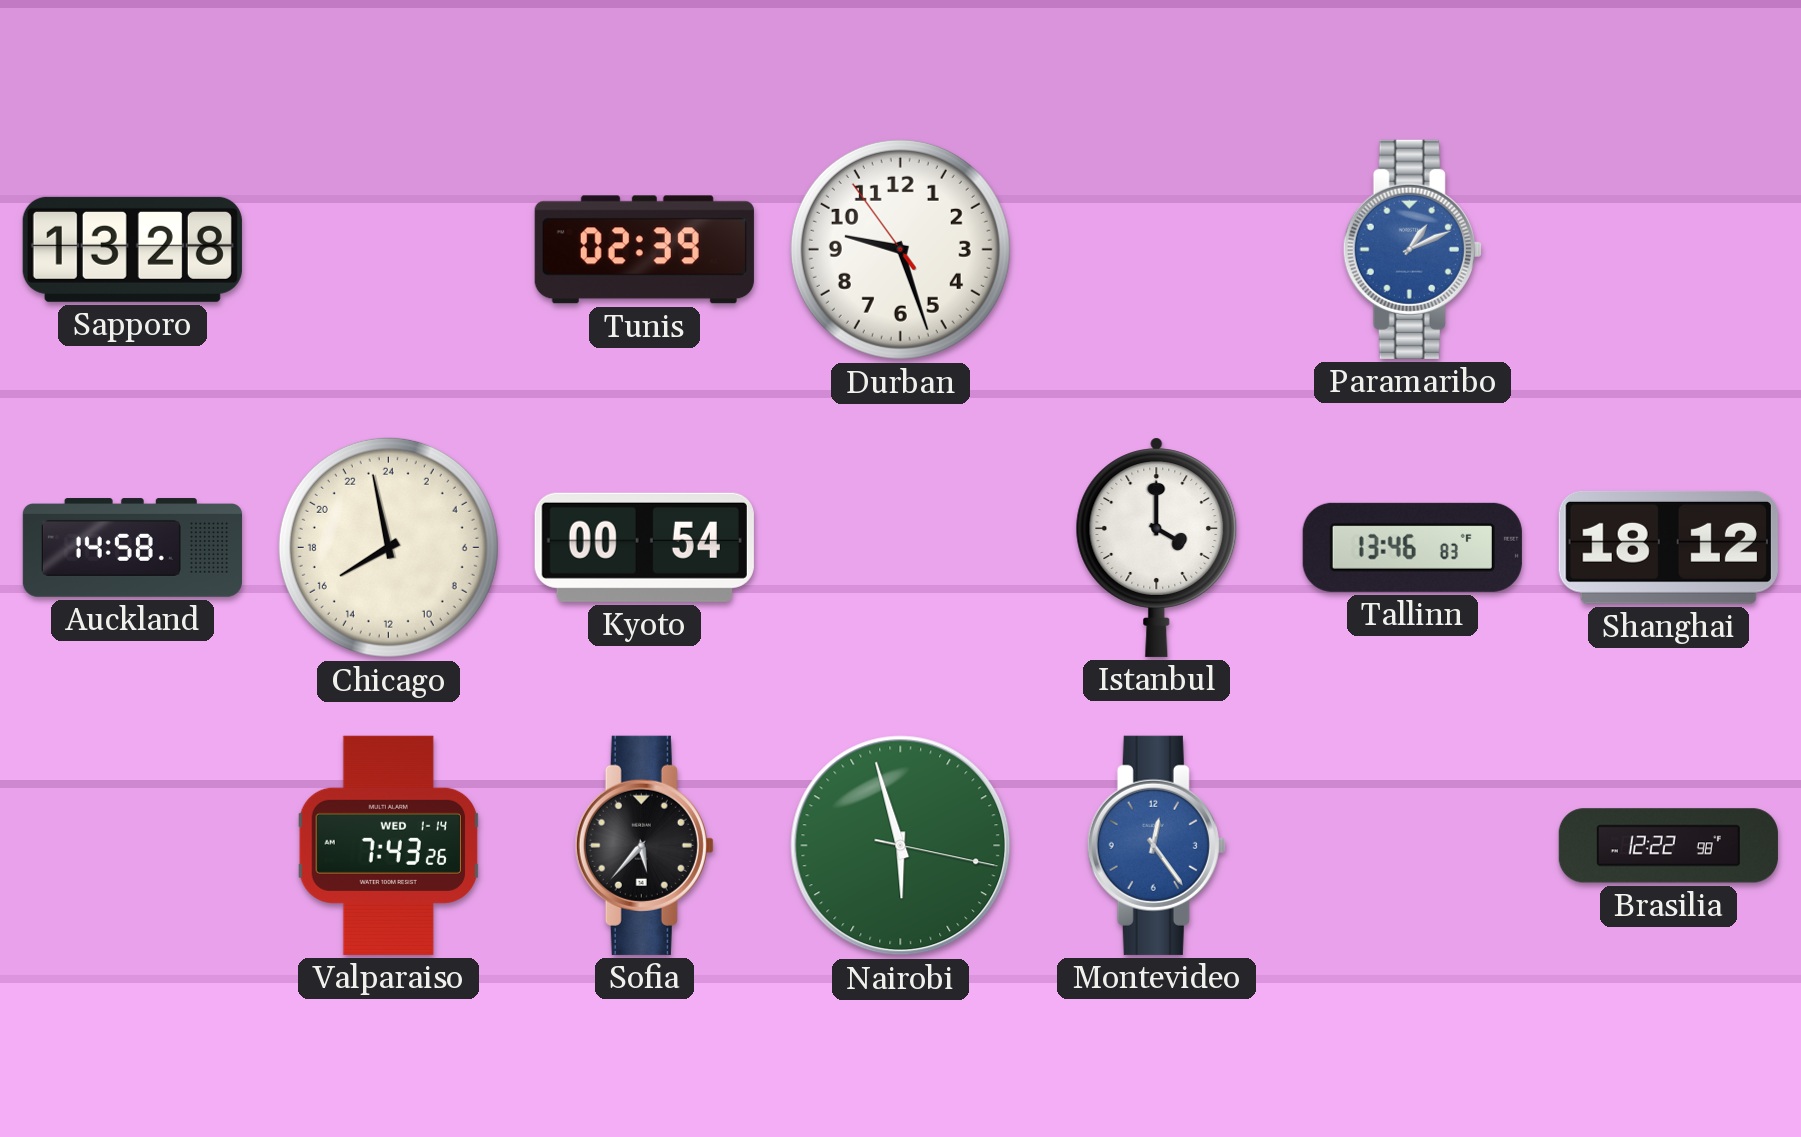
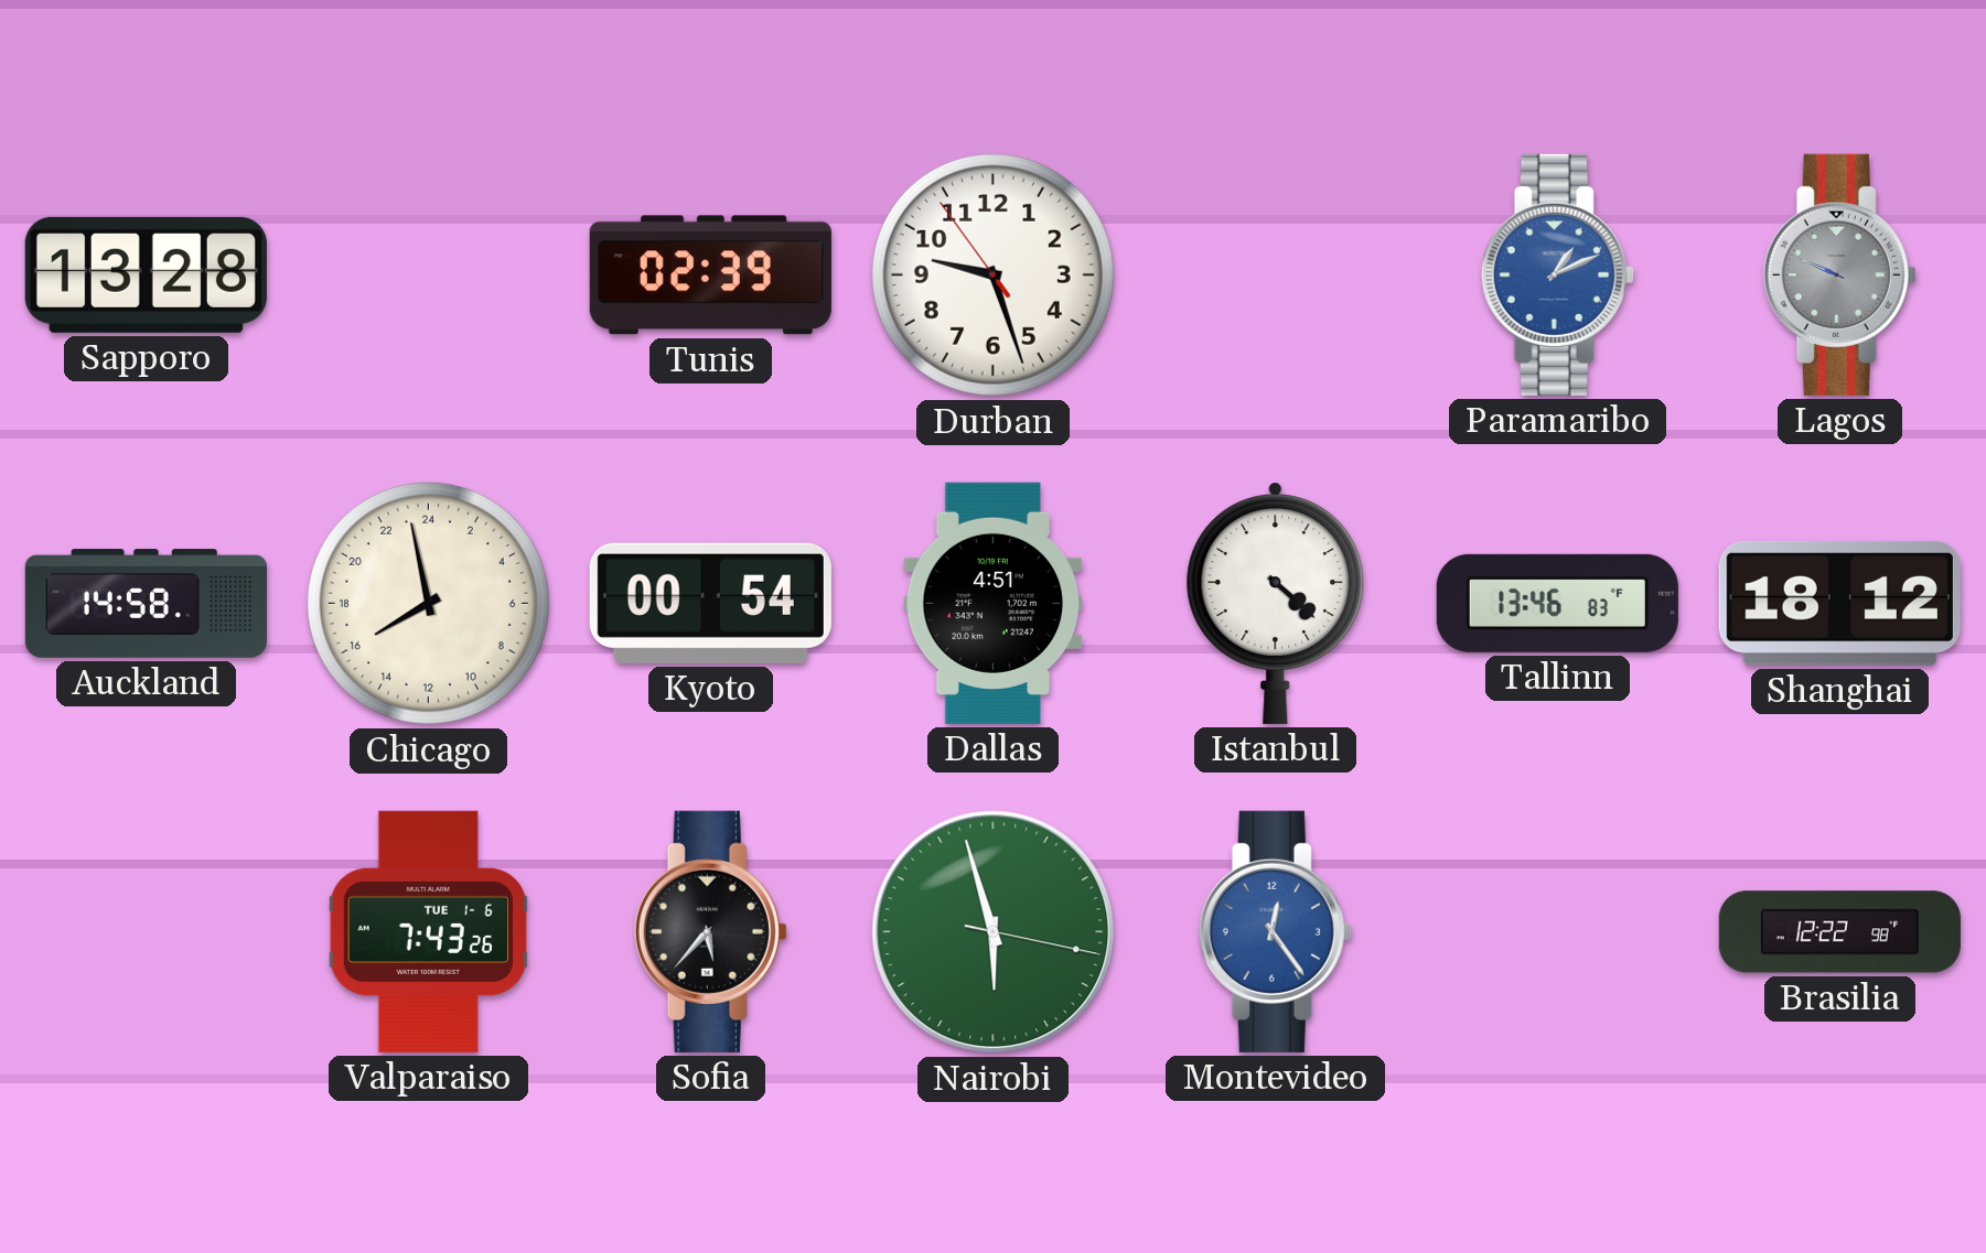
Lagos: none -> 9:49
Dallas: none -> 4:51
Istanbul: 4:00 -> 4:22
Valparaiso date: WED 1-14 -> TUE 1-6
